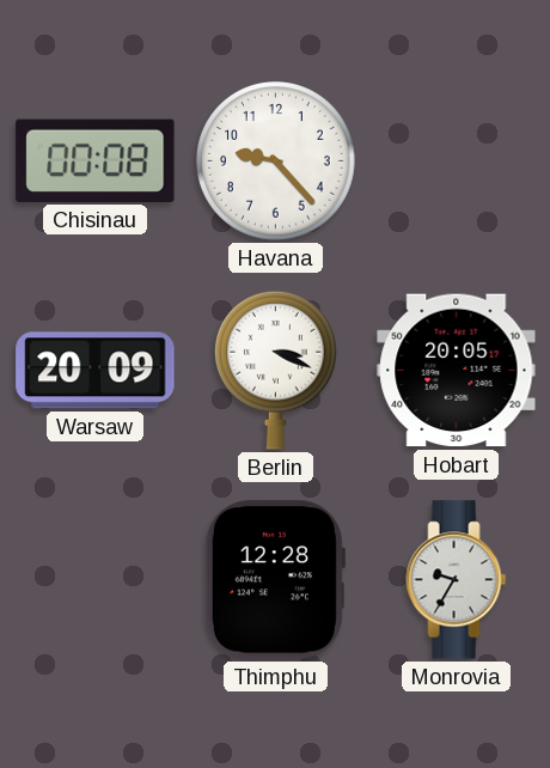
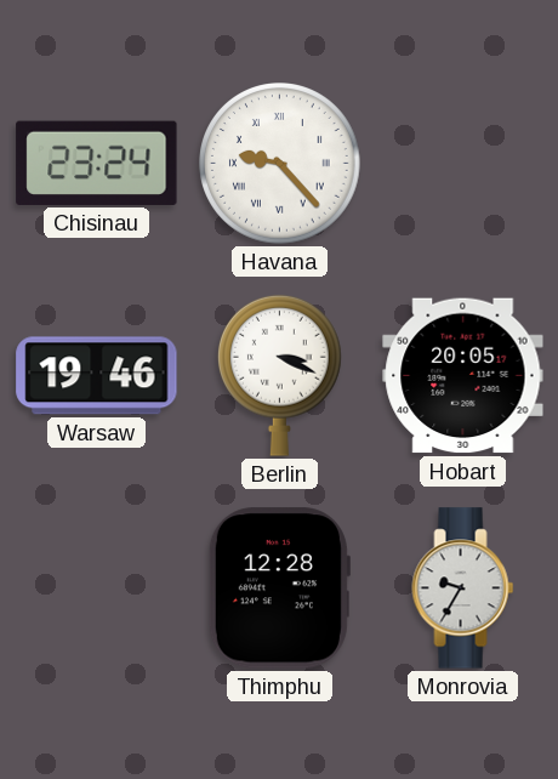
Chisinau: 00:08 -> 23:24
Havana numerals: Arabic -> Roman
Warsaw: 20:09 -> 19:46
